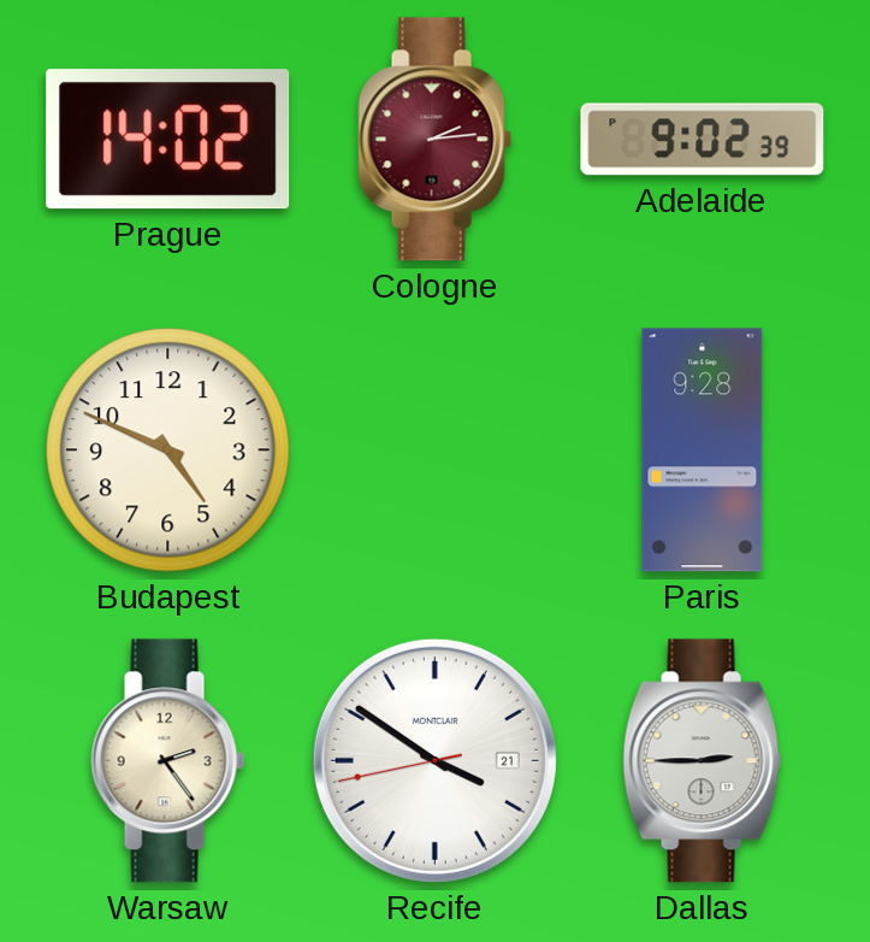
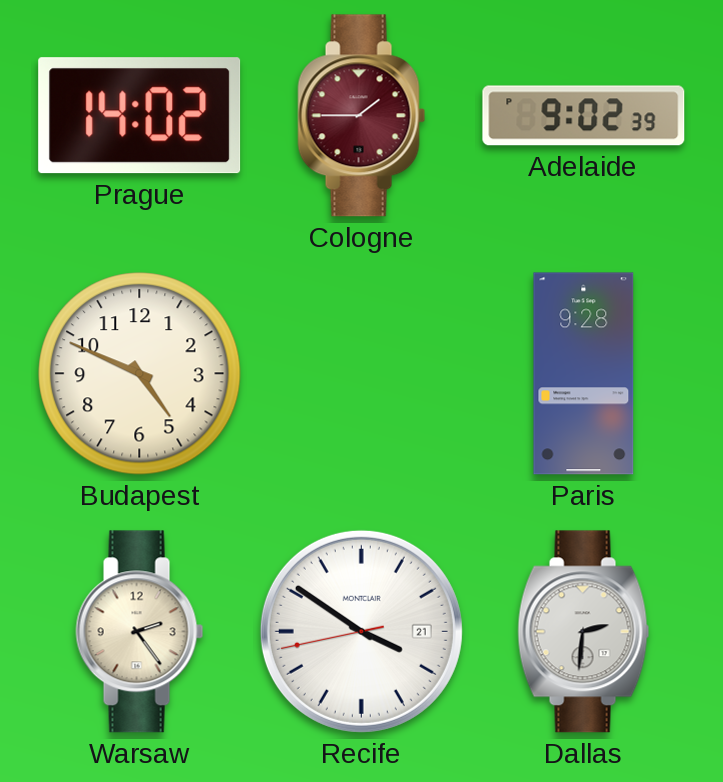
Cologne: 2:14 -> 1:45
Dallas: 2:45 -> 2:31
